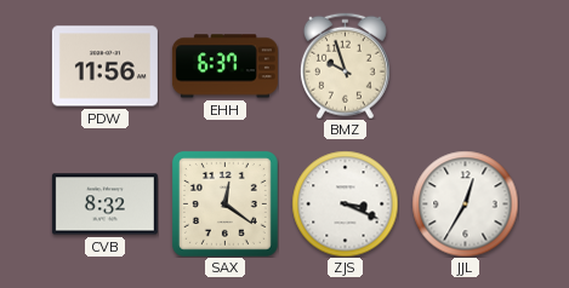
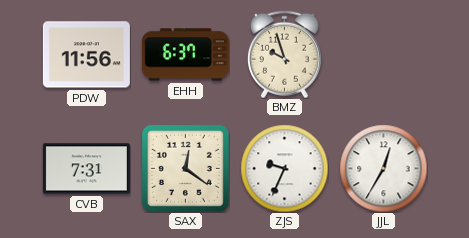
CVB: 8:32 -> 7:31
ZJS: 3:19 -> 9:34
